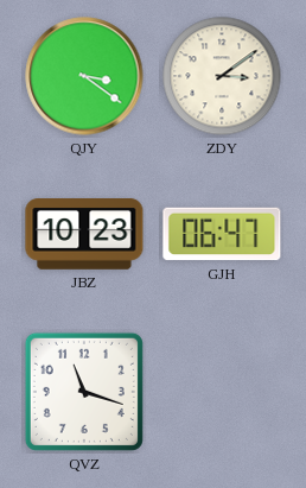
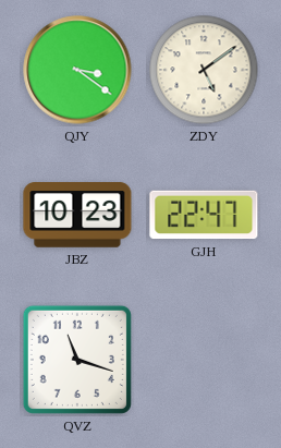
ZDY: 3:09 -> 5:09
GJH: 06:47 -> 22:47
